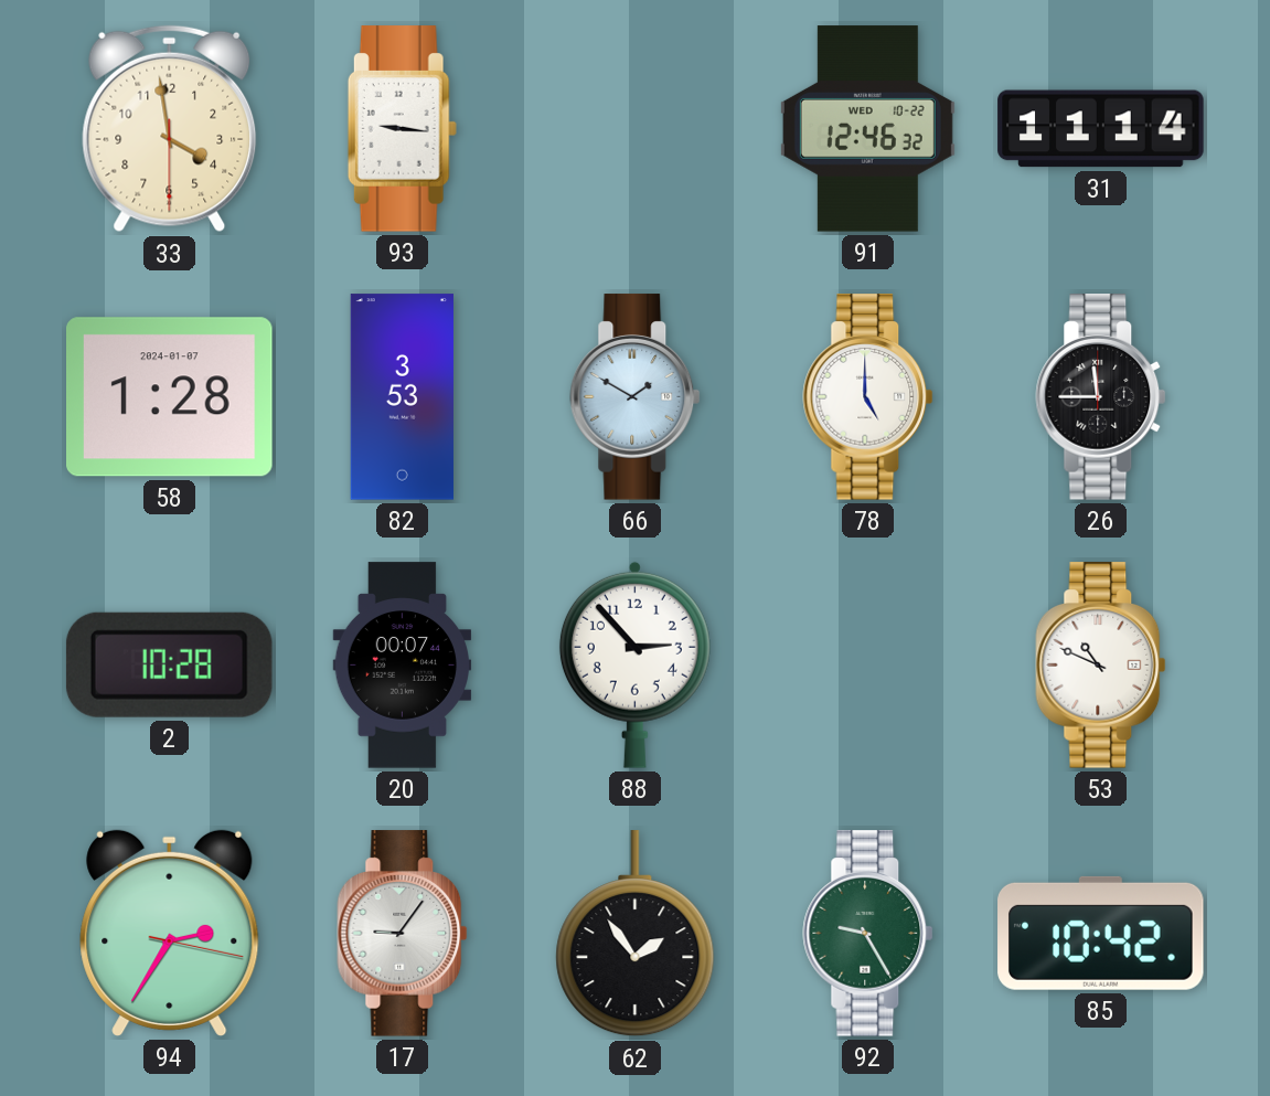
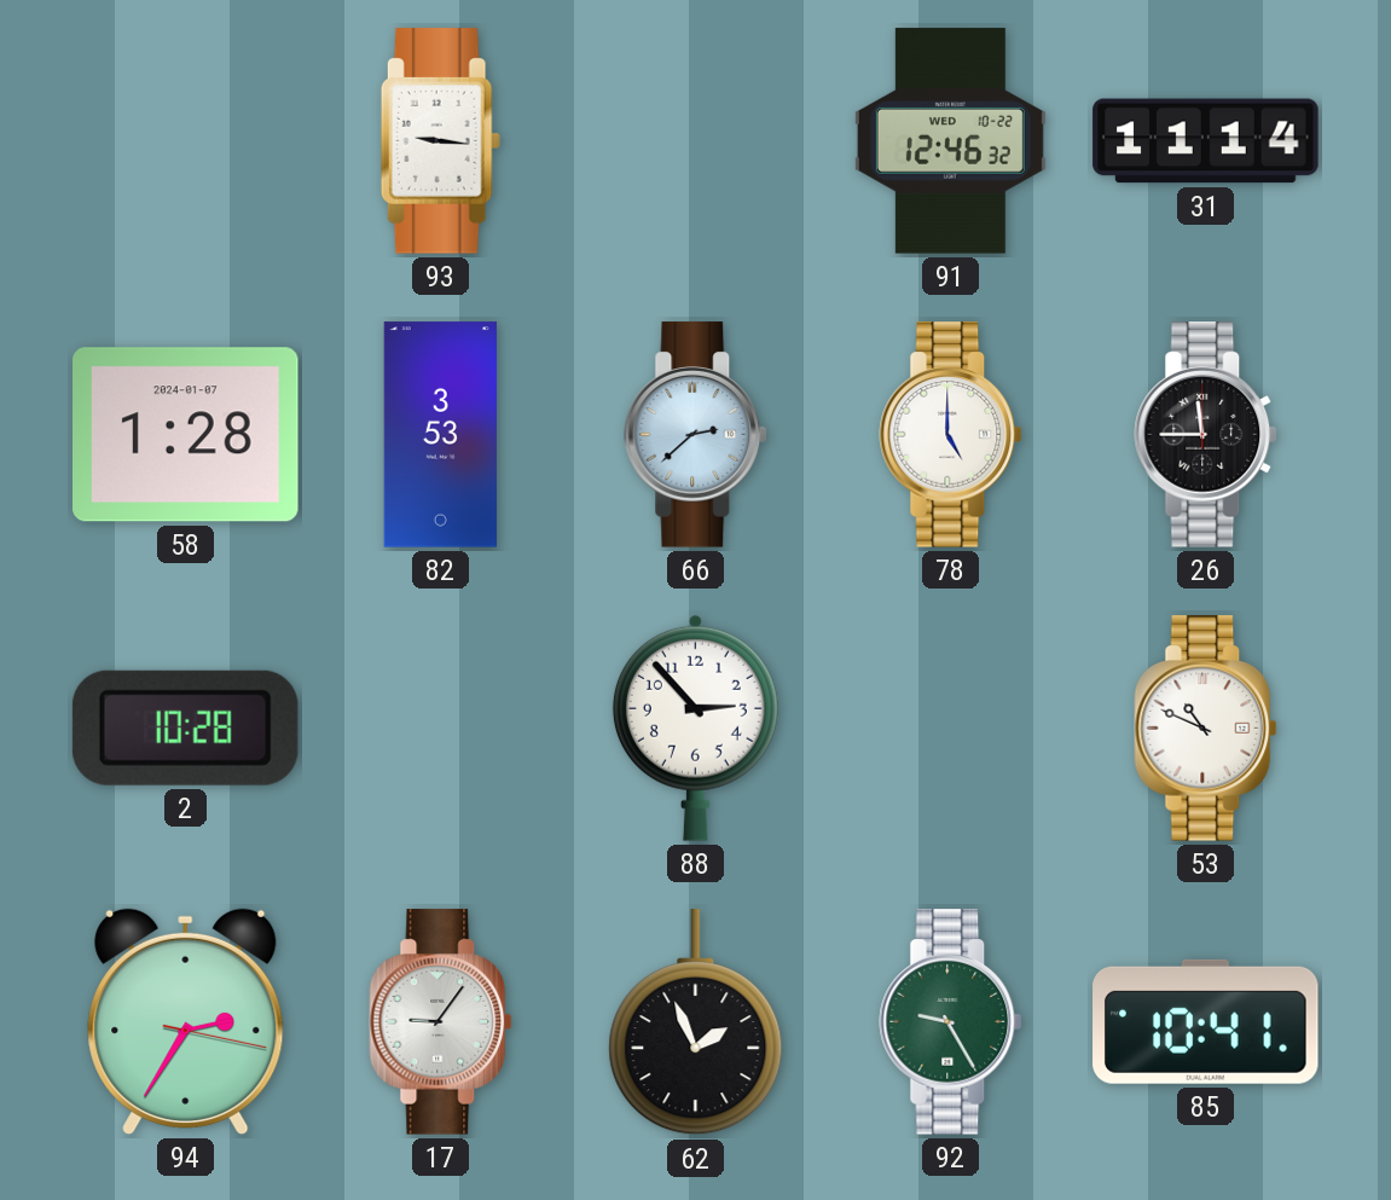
33: 3:58 -> none
66: 1:50 -> 2:38
20: 00:07 -> none
62: 1:54 -> 1:56
85: 10:42 -> 10:41
